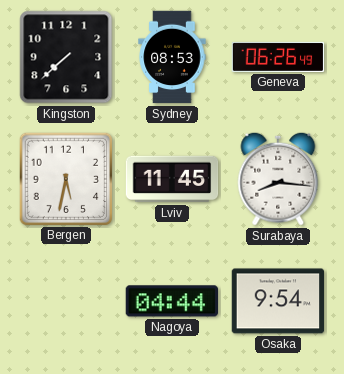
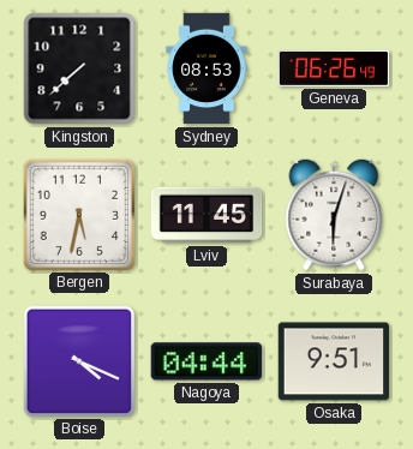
Surabaya: 8:16 -> 6:03
Boise: none -> 4:19
Osaka: 9:54 -> 9:51
